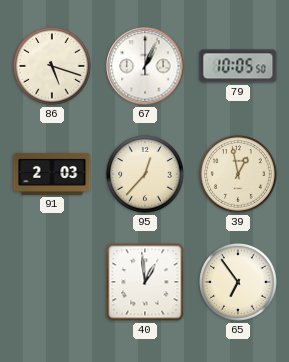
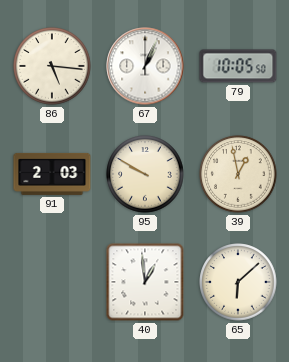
86: 5:18 -> 5:16
95: 12:37 -> 9:50
65: 6:54 -> 6:08
